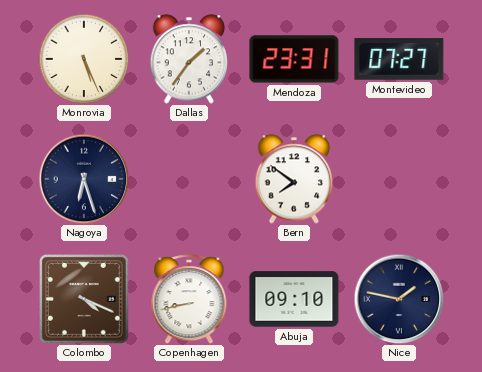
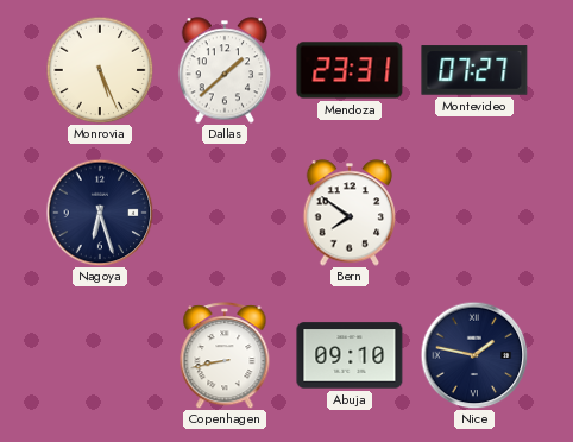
Dallas: 1:36 -> 1:38
Colombo: 4:19 -> none
